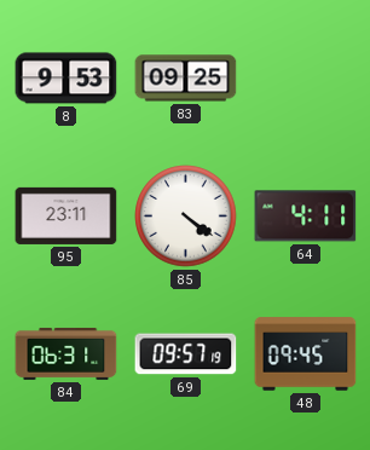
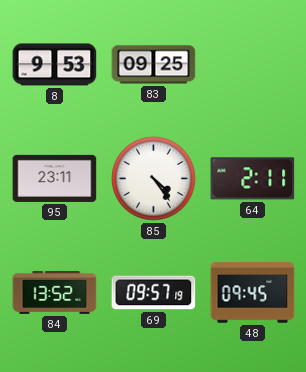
85: 4:21 -> 4:24
64: 4:11 -> 2:11
84: 06:31 -> 13:52
